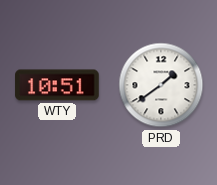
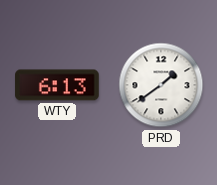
WTY: 10:51 -> 6:13
